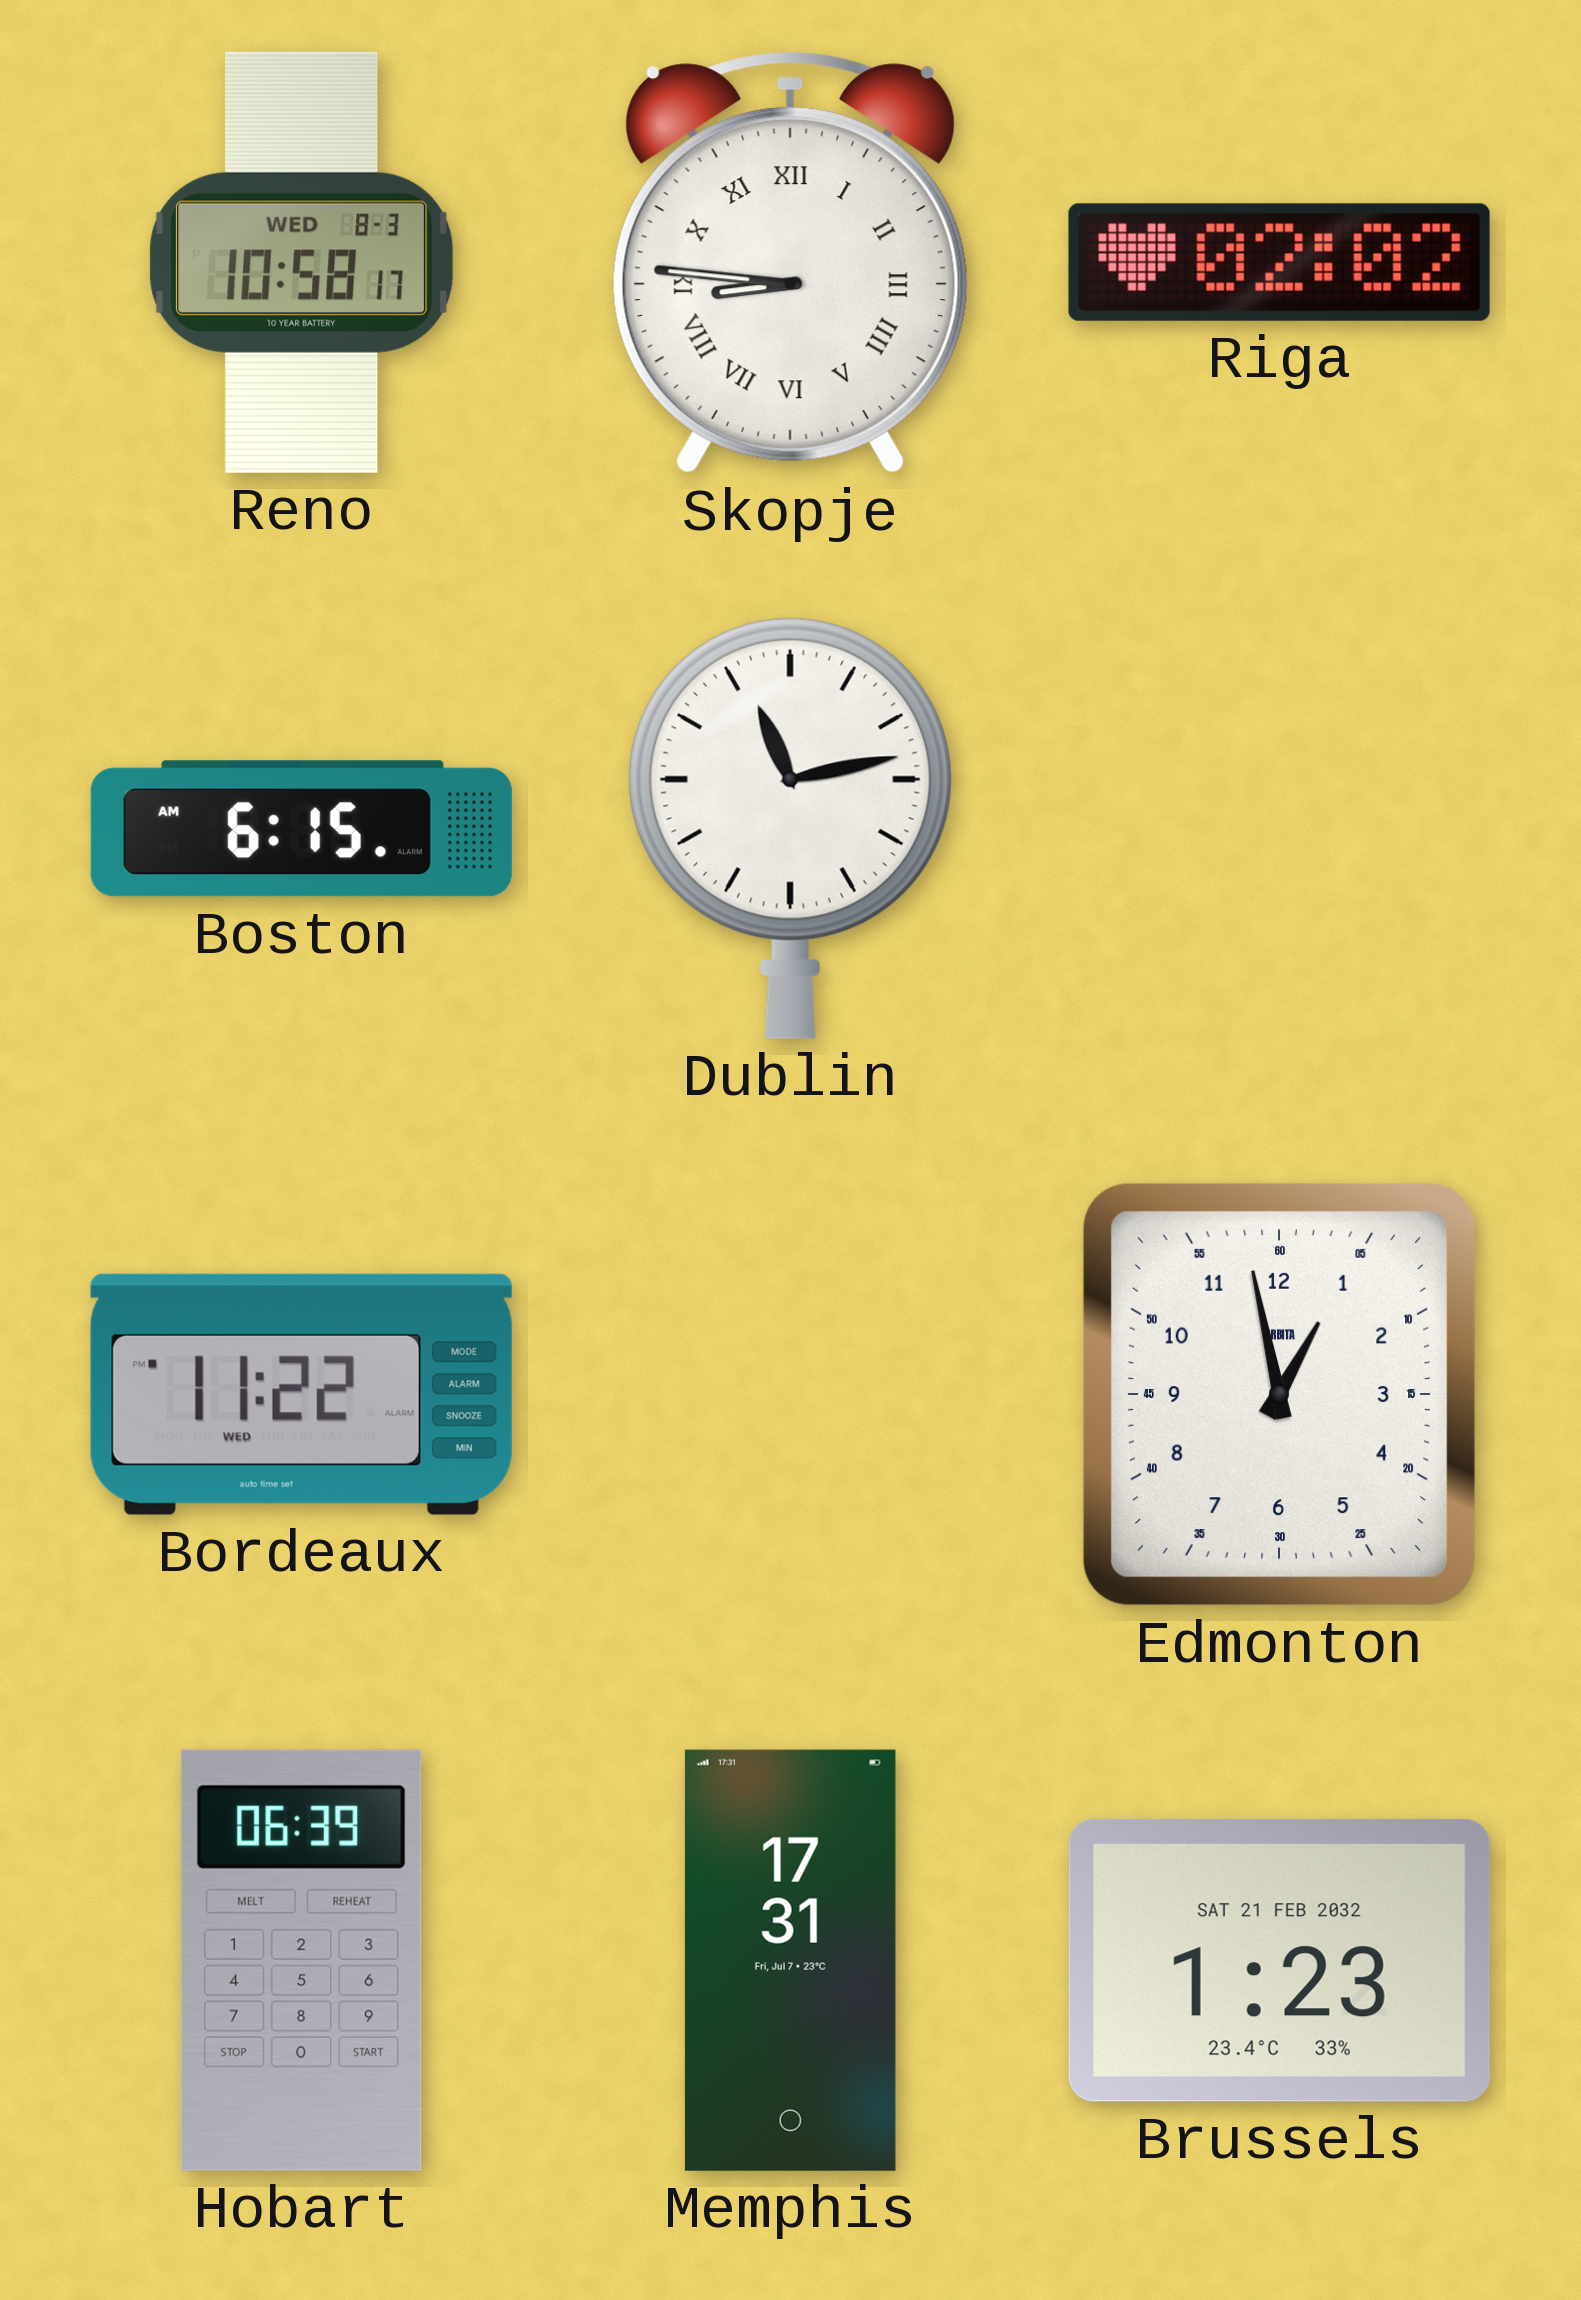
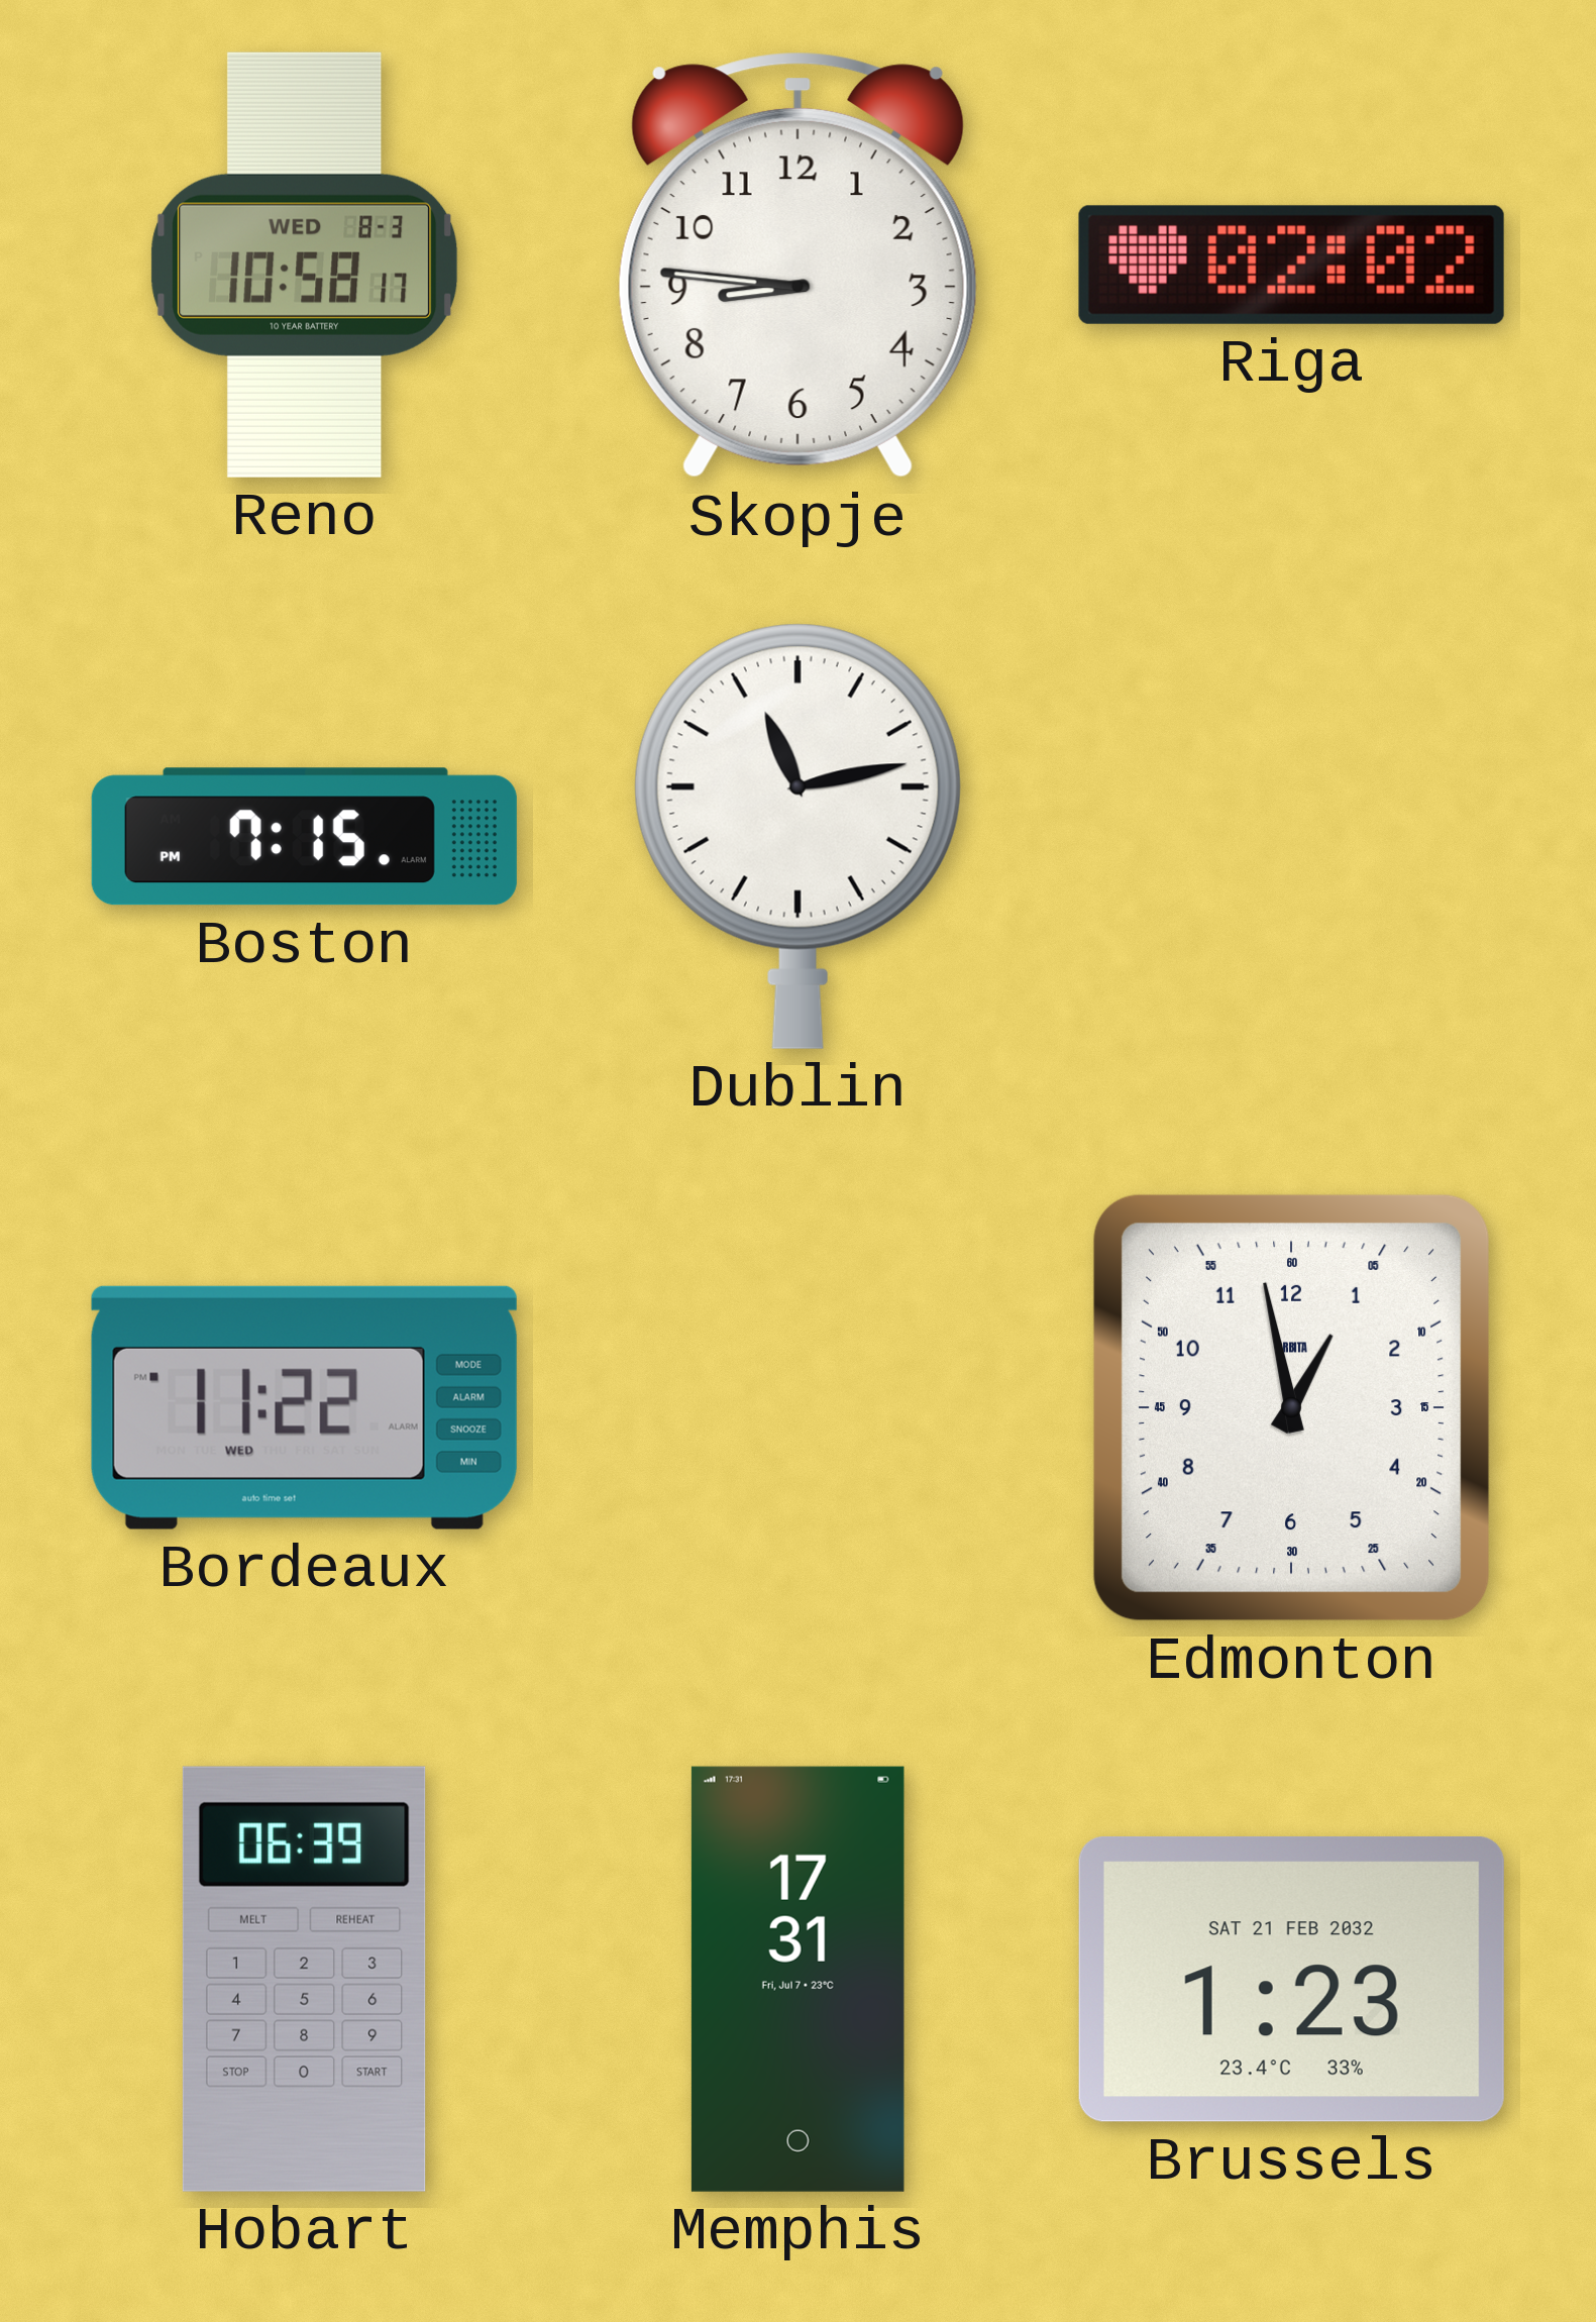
Skopje numerals: Roman -> Arabic
Boston: 6:15 -> 7:15
